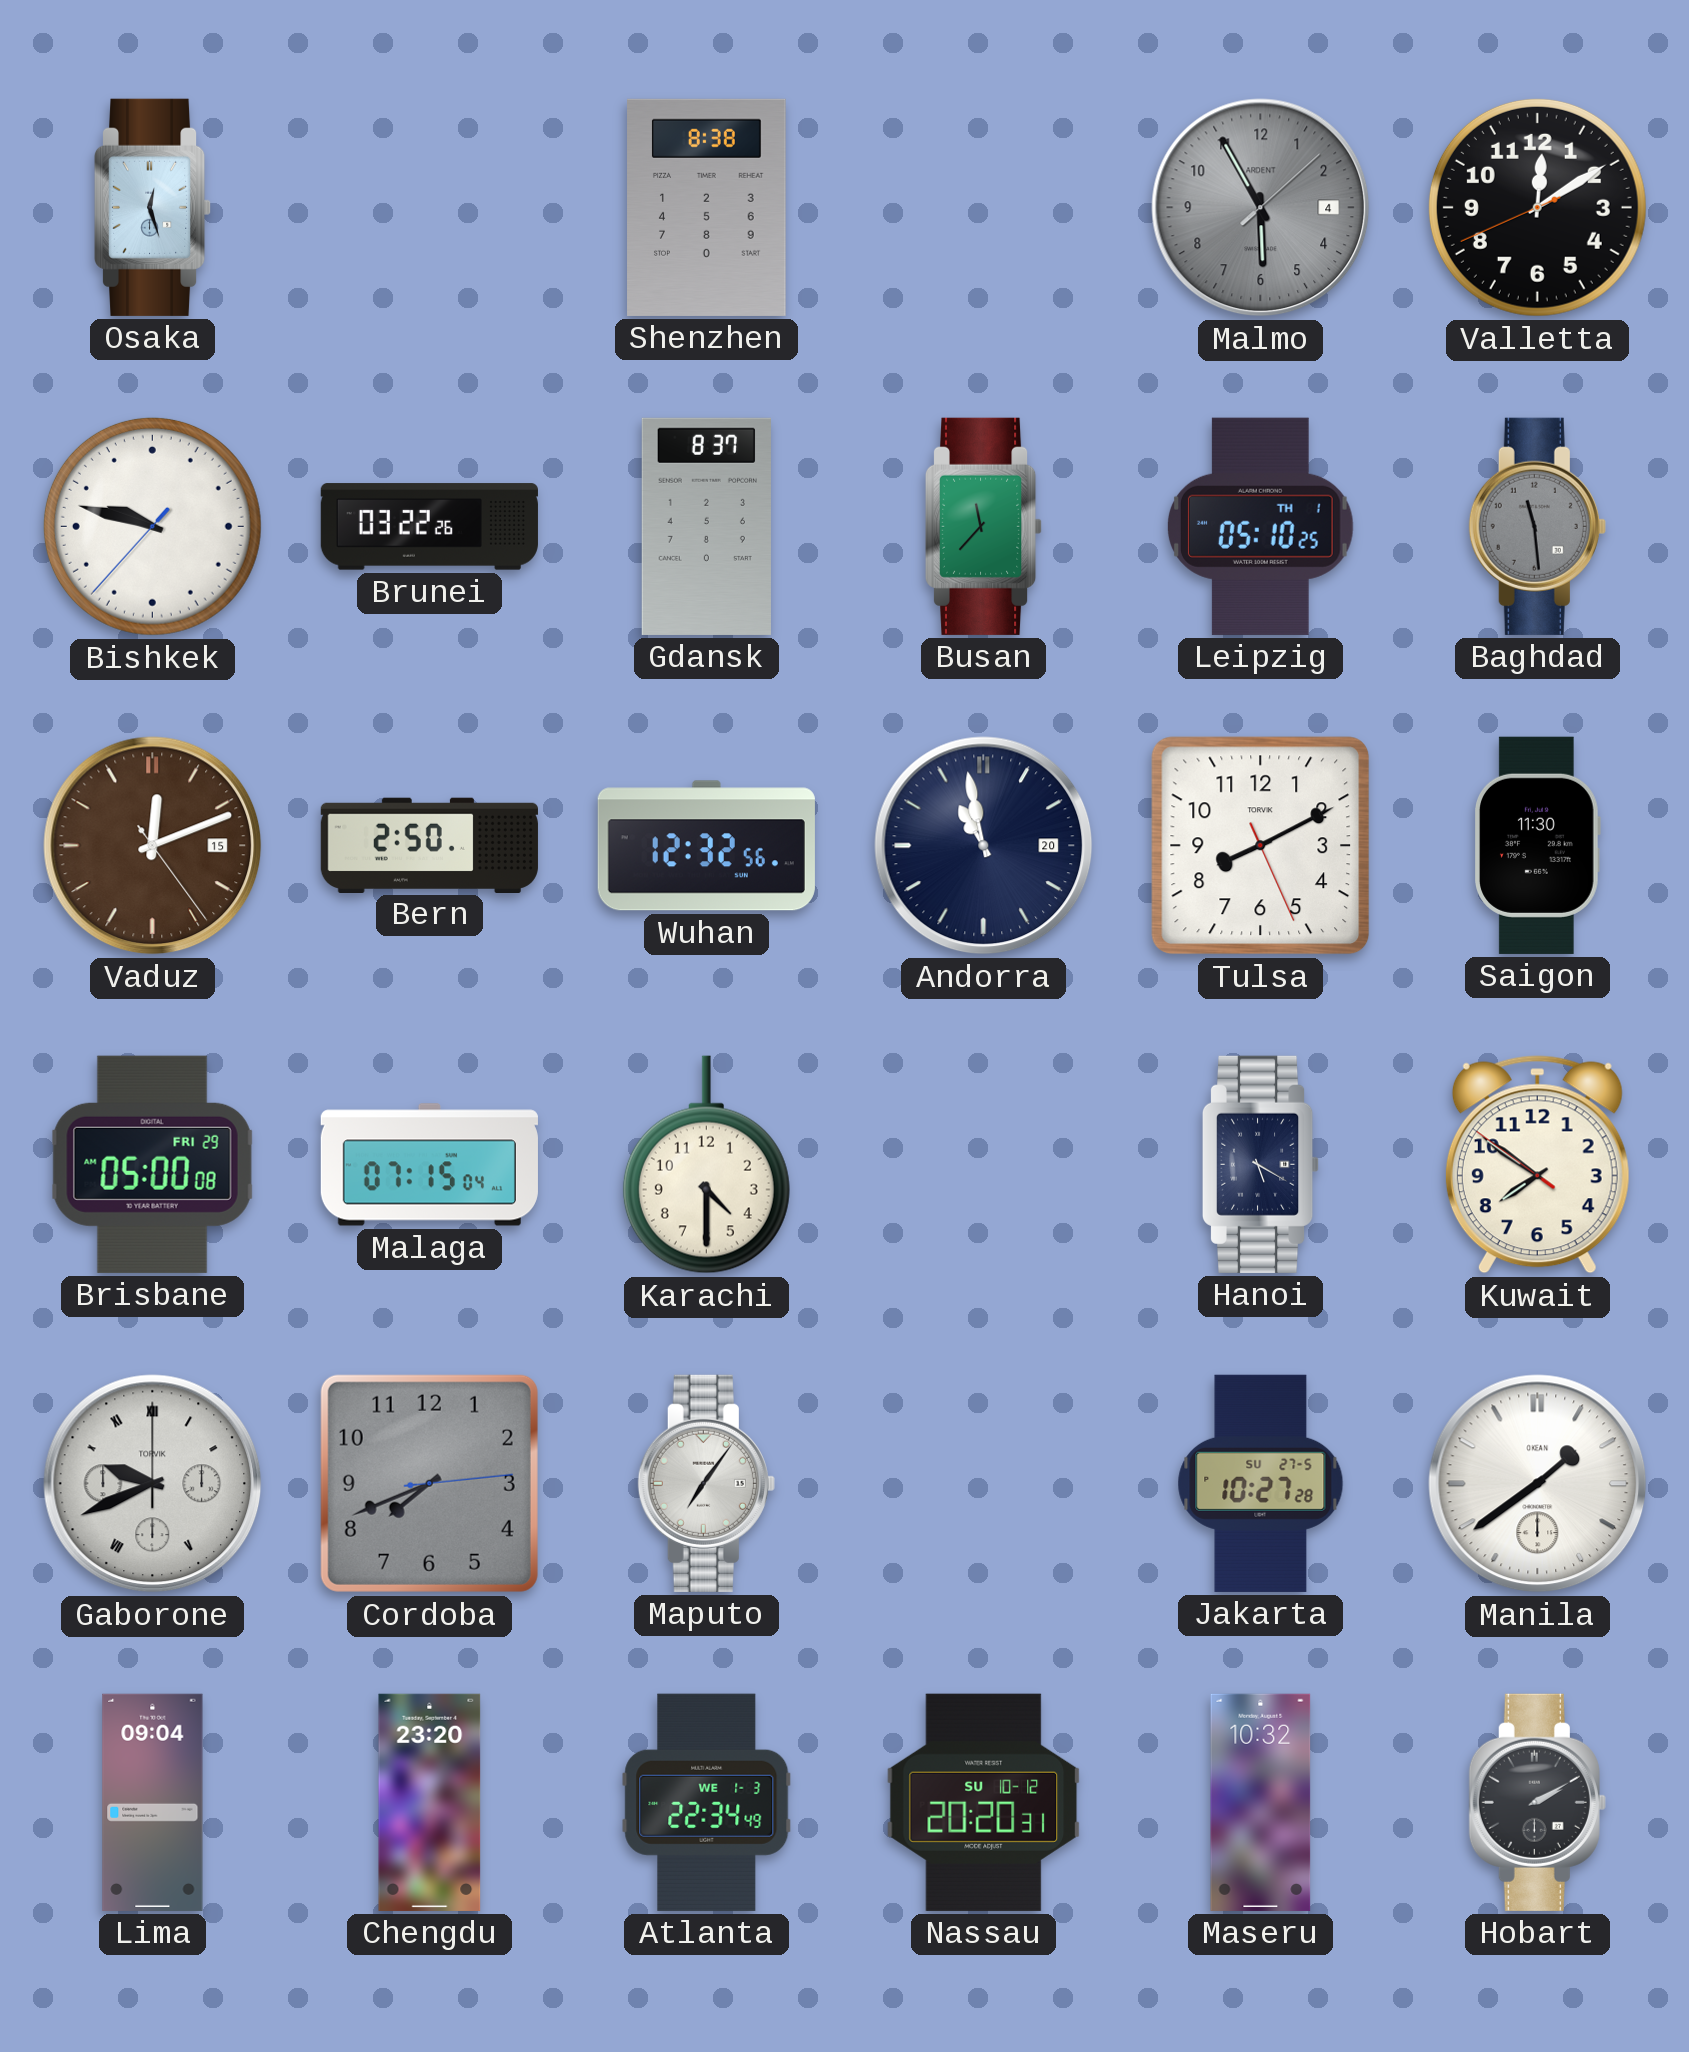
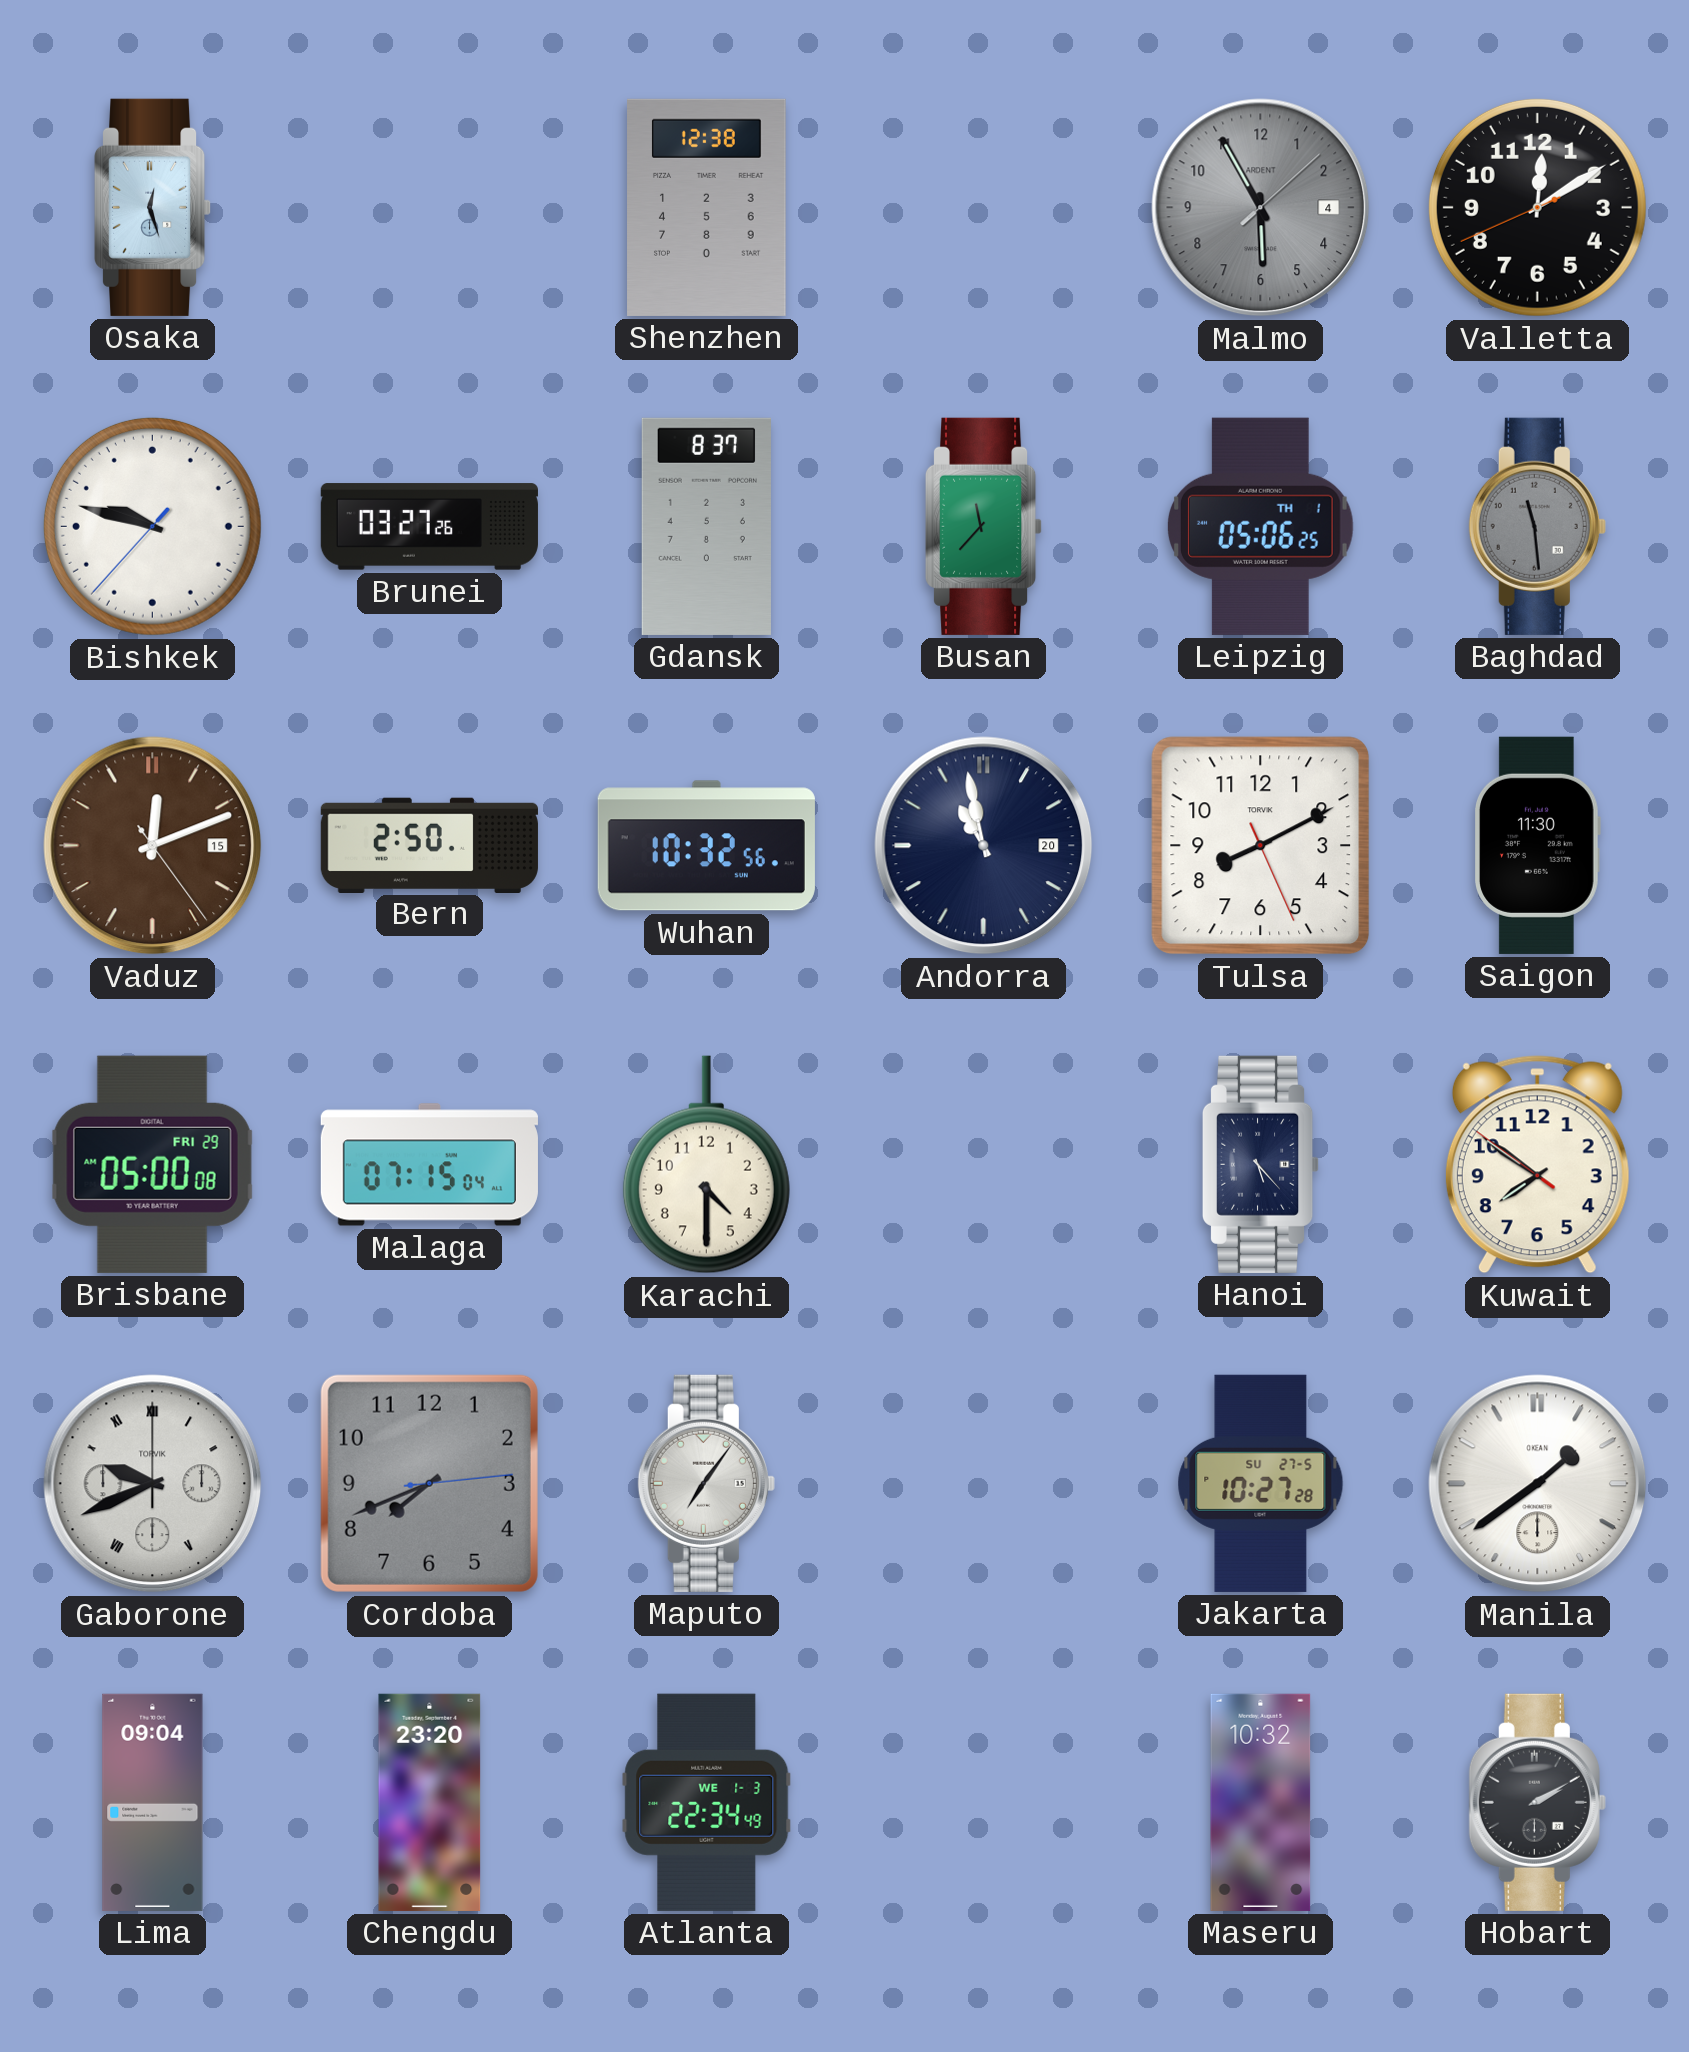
Shenzhen: 8:38 -> 12:38
Brunei: 03:22 -> 03:27
Leipzig: 05:10 -> 05:06
Wuhan: 12:32 -> 10:32
Hanoi: 5:20 -> 5:23
Nassau: 20:20 -> none
